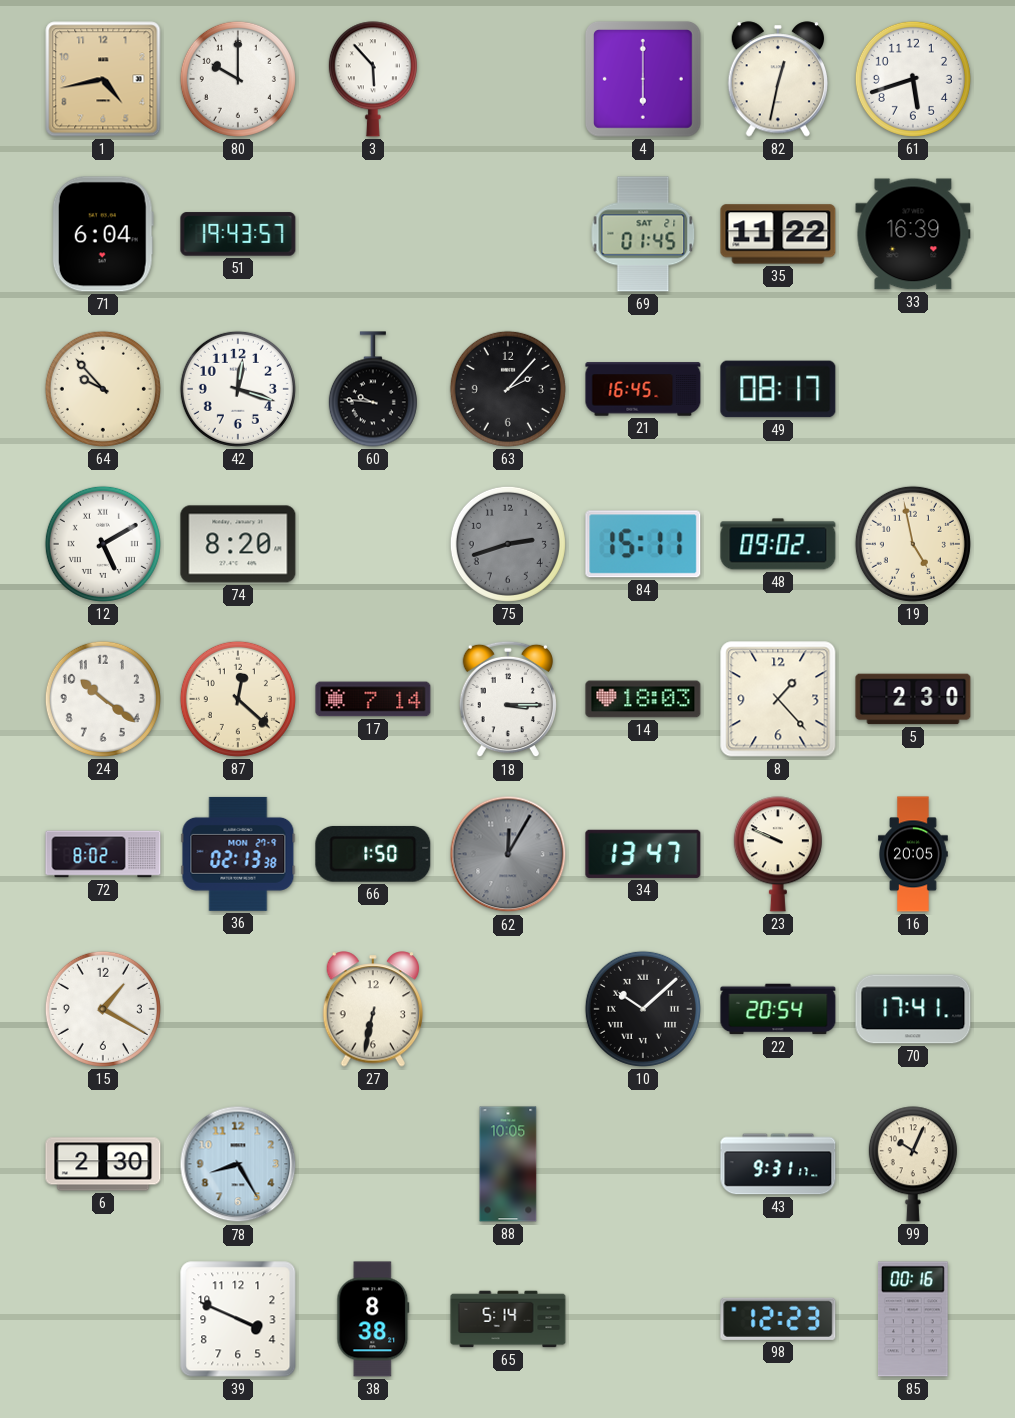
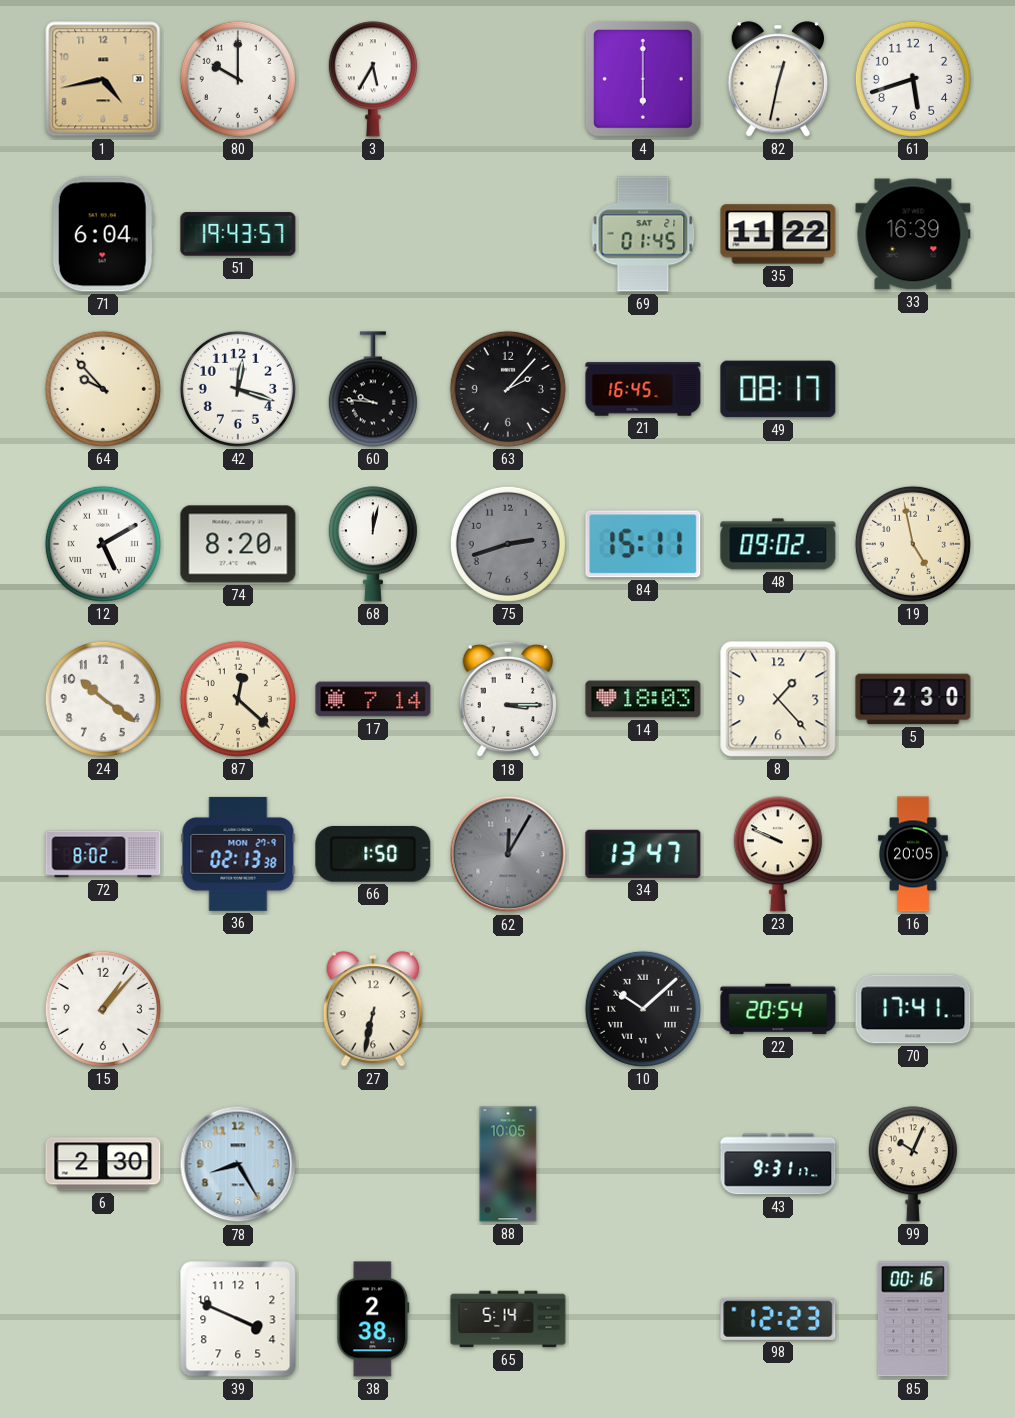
3: 5:53 -> 5:35
68: none -> 12:02
15: 1:20 -> 1:07
38: 8:38 -> 2:38
